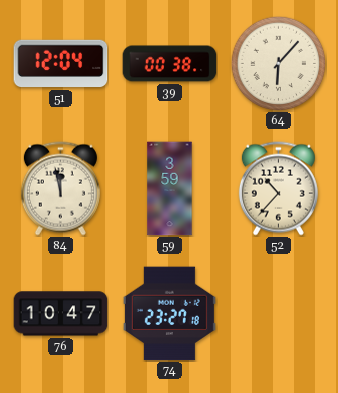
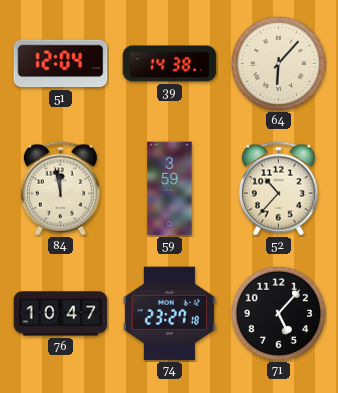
39: 00:38 -> 14:38
71: none -> 5:07
